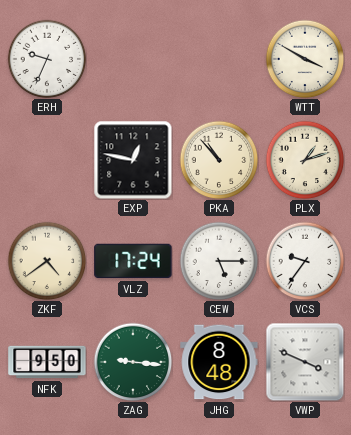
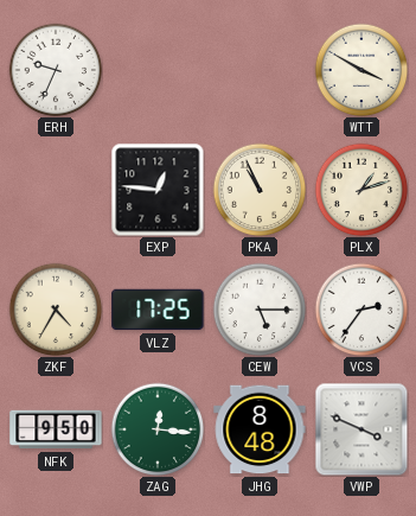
EXP: 12:47 -> 12:46
PKA: 10:53 -> 10:56
ZKF: 4:39 -> 4:35
VLZ: 17:24 -> 17:25
VCS: 9:36 -> 2:36
ZAG: 9:16 -> 12:16
